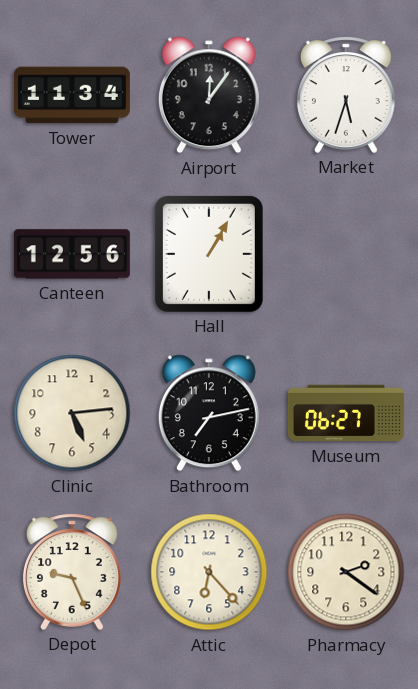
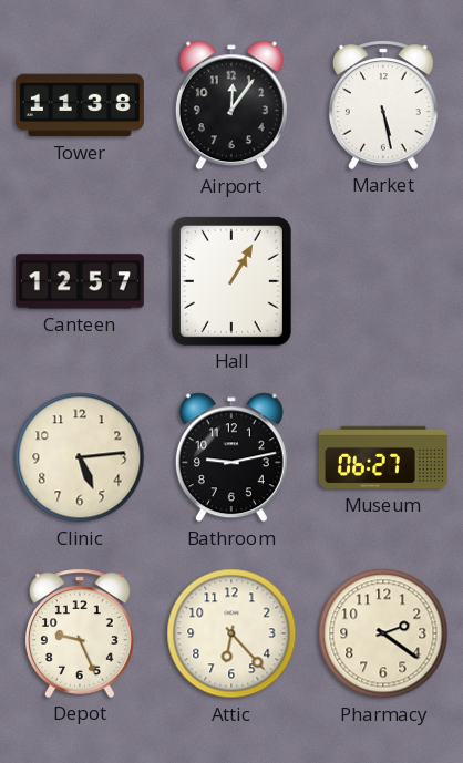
Tower: 11:34 -> 11:38
Market: 5:33 -> 5:28
Canteen: 12:56 -> 12:57
Bathroom: 7:13 -> 9:13
